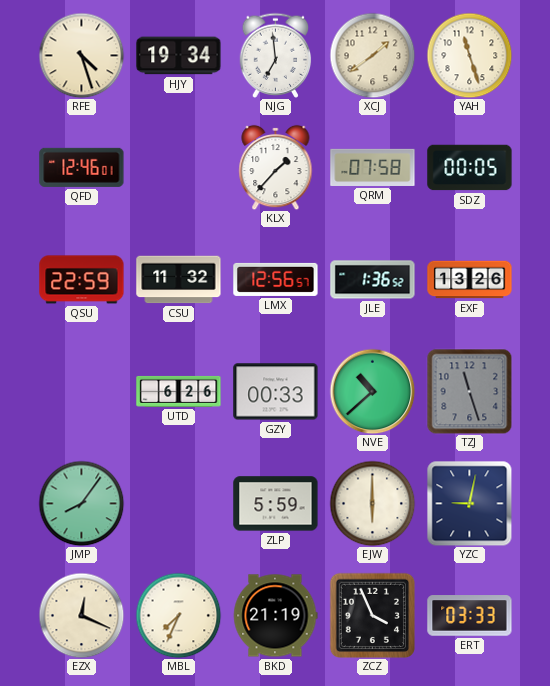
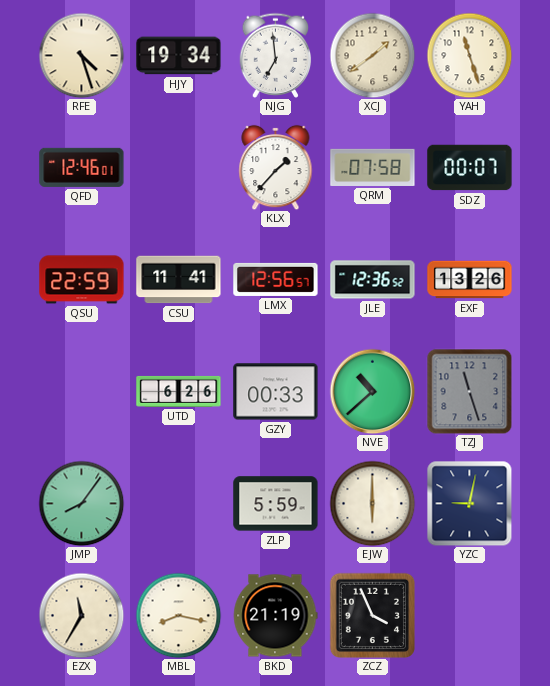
SDZ: 00:05 -> 00:07
CSU: 11:32 -> 11:41
JLE: 1:36 -> 12:36
EZX: 12:19 -> 11:35
MBL: 7:34 -> 8:17
ERT: 03:33 -> none
